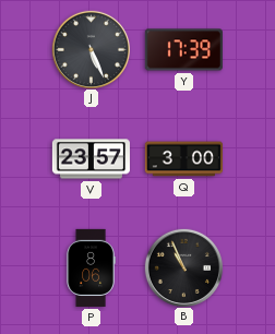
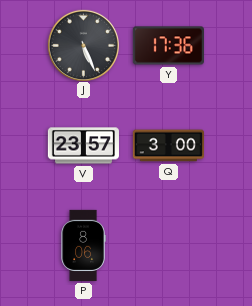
Y: 17:39 -> 17:36
B: 10:56 -> none
